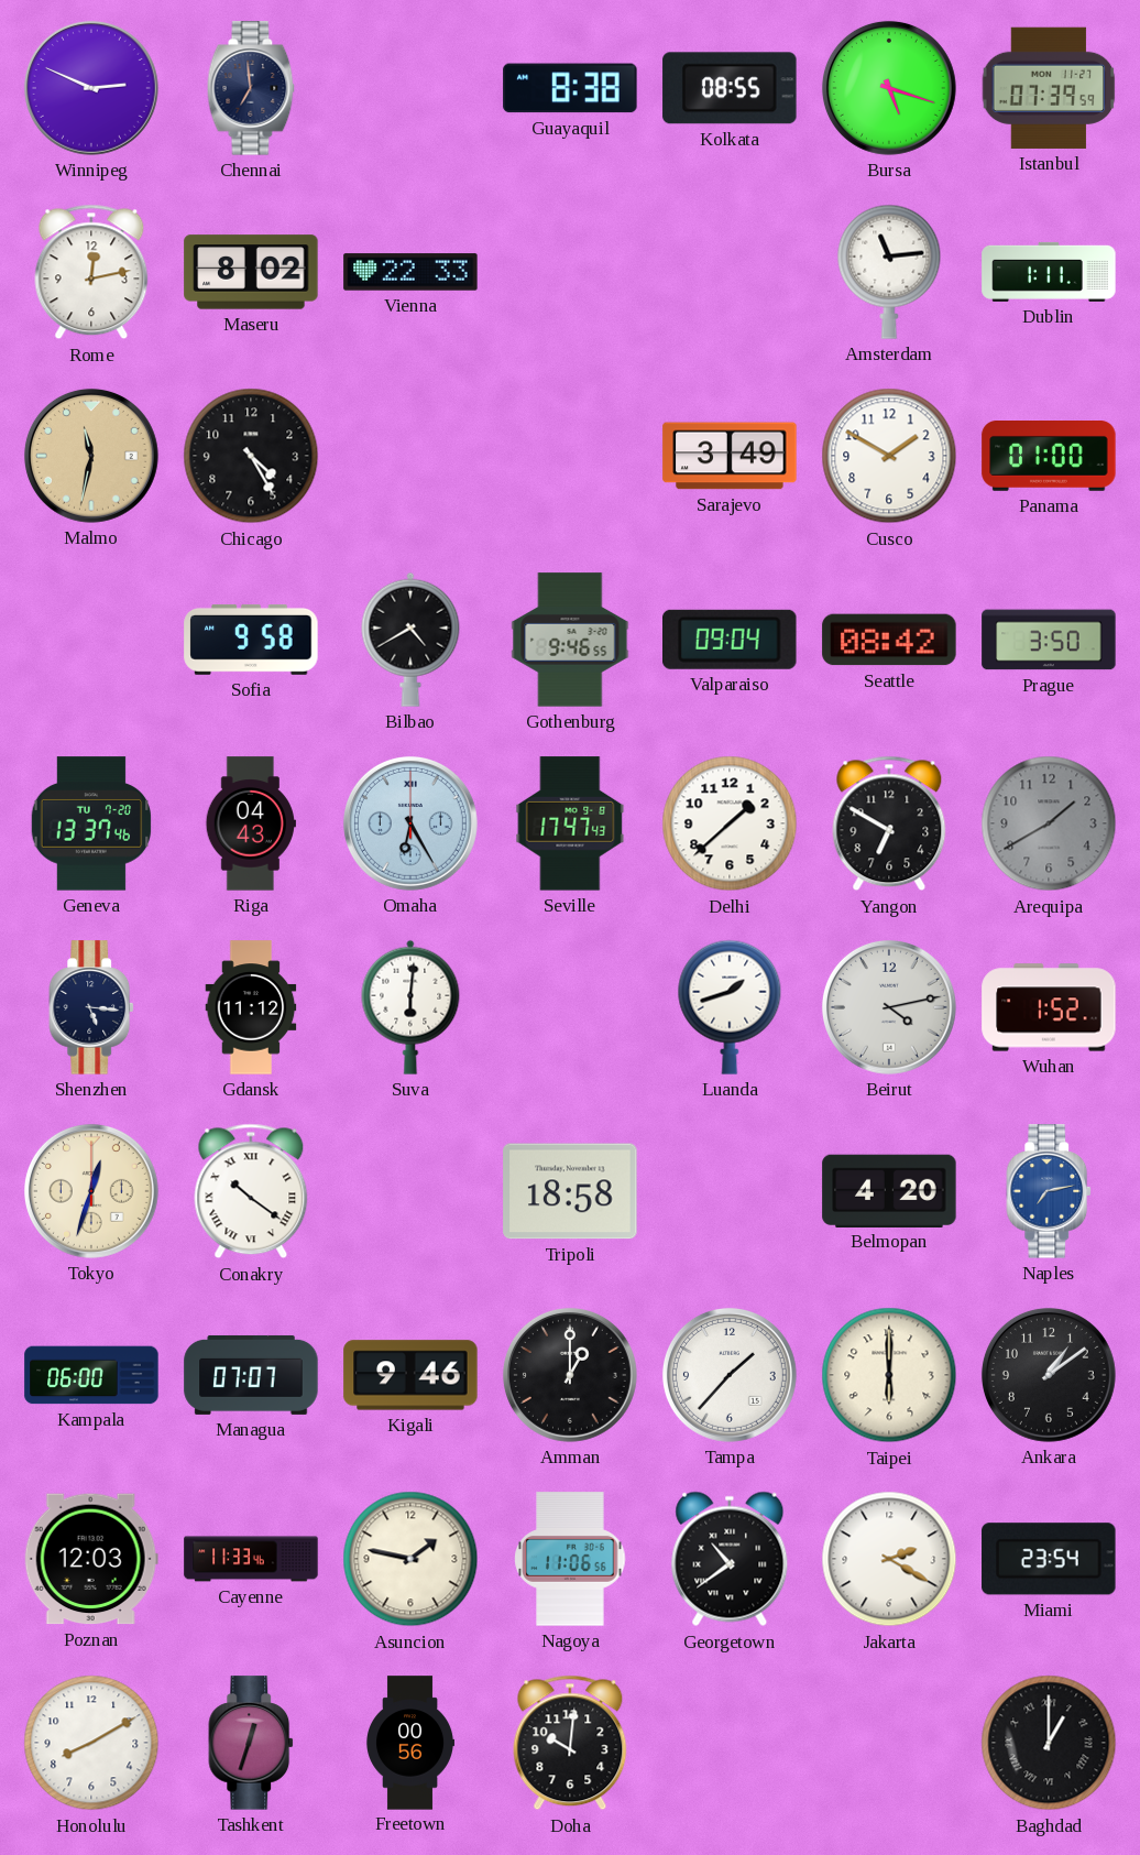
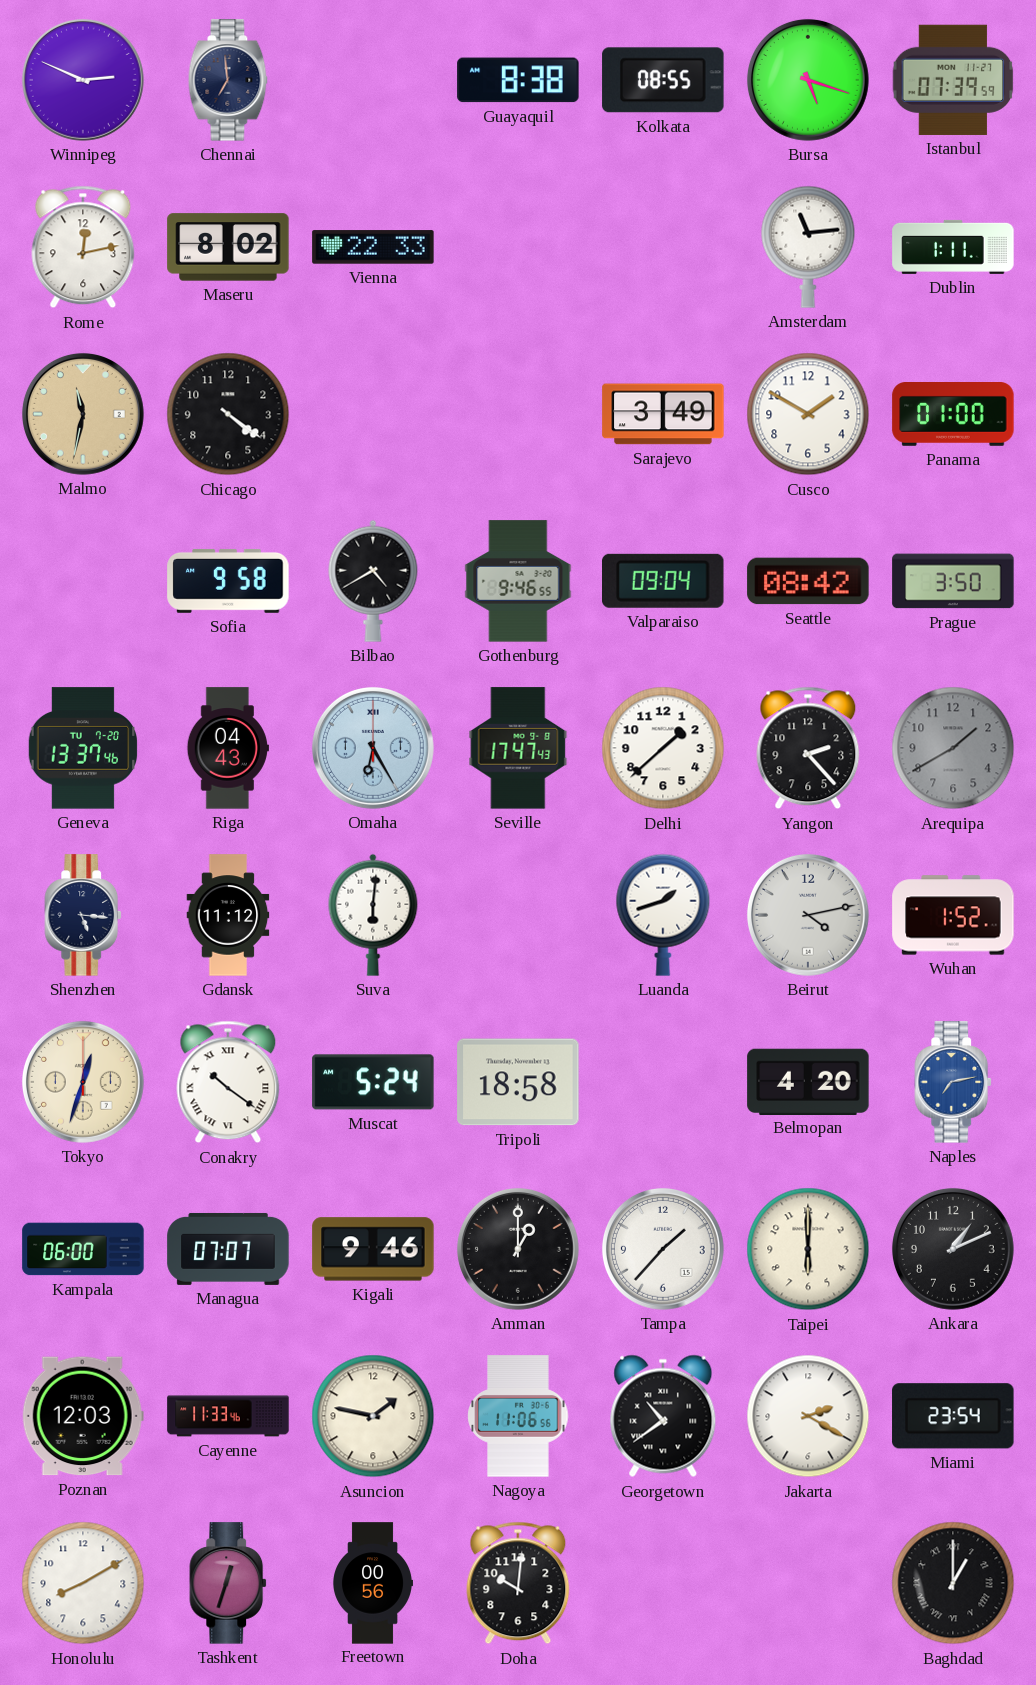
Chicago: 4:25 -> 4:21
Yangon: 6:50 -> 2:23
Muscat: none -> 5:24
Ankara: 1:09 -> 1:11
